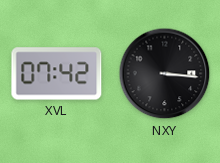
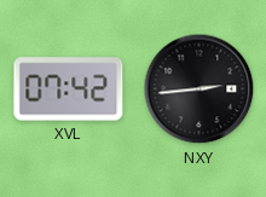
NXY: 3:16 -> 2:44
